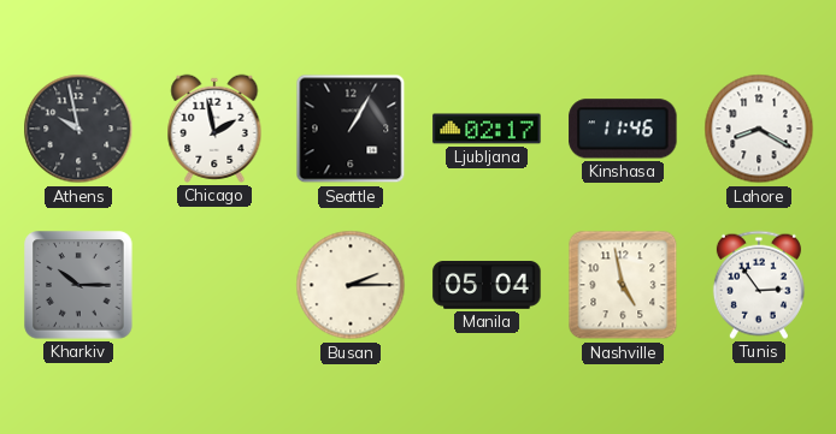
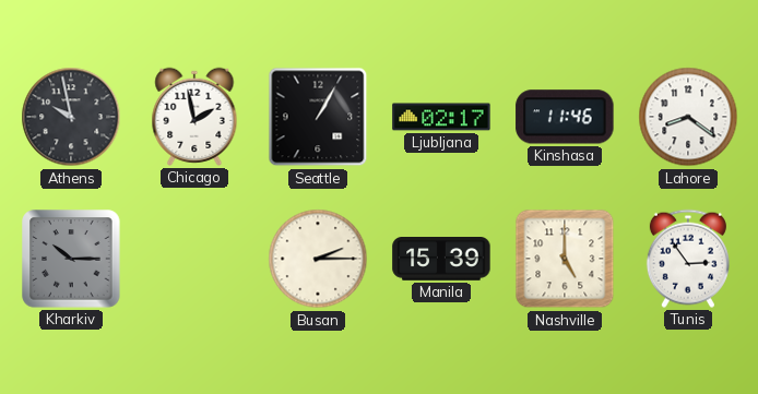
Lahore: 8:20 -> 8:21
Manila: 05:04 -> 15:39
Nashville: 4:58 -> 5:00
